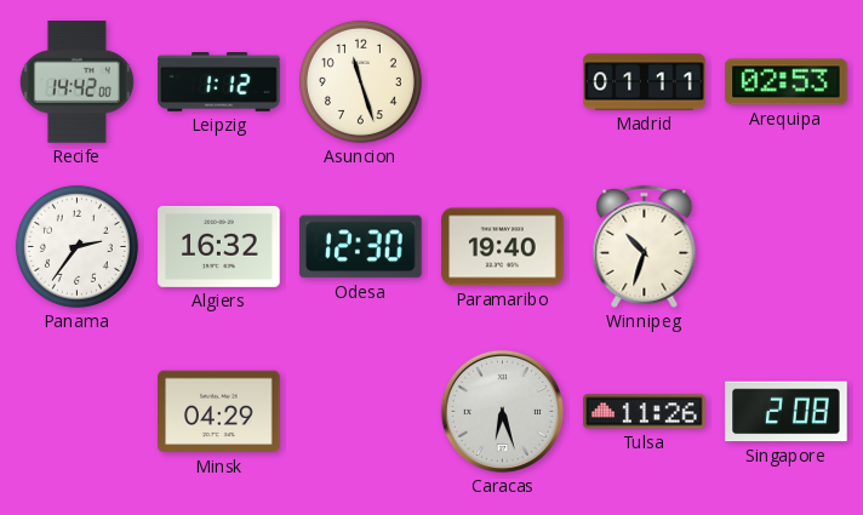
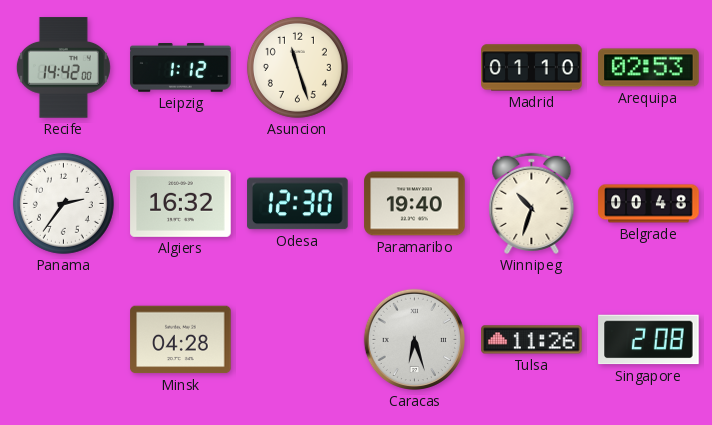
Madrid: 01:11 -> 01:10
Belgrade: none -> 00:48
Minsk: 04:29 -> 04:28
